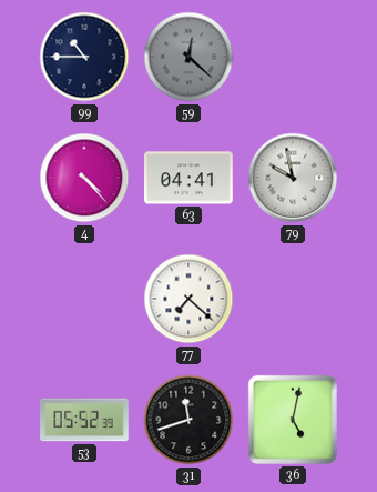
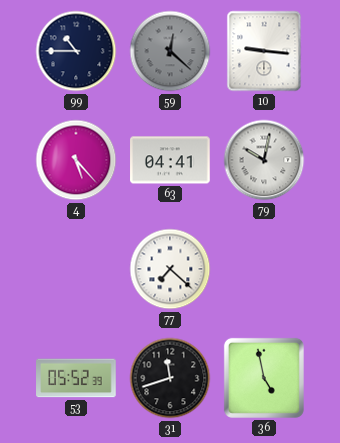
10: none -> 9:16
4: 4:23 -> 5:23
79: 9:58 -> 10:02
36: 5:02 -> 4:58
